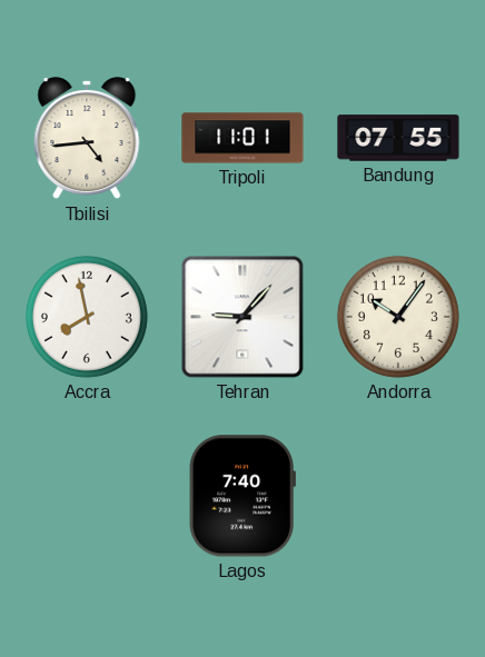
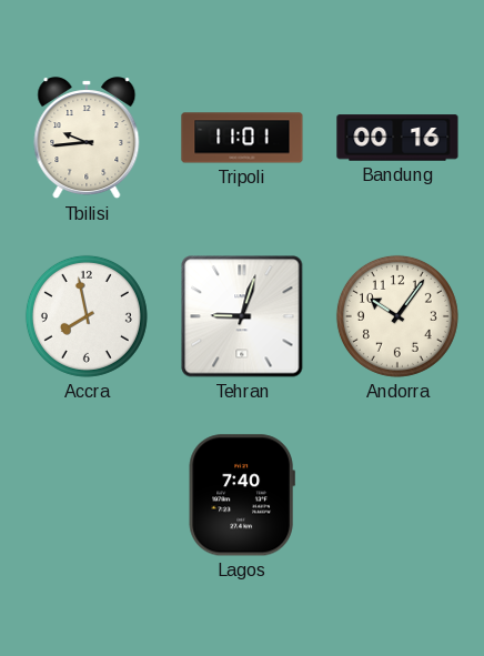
Tbilisi: 4:44 -> 9:44
Bandung: 07:55 -> 00:16
Tehran: 9:07 -> 9:03
